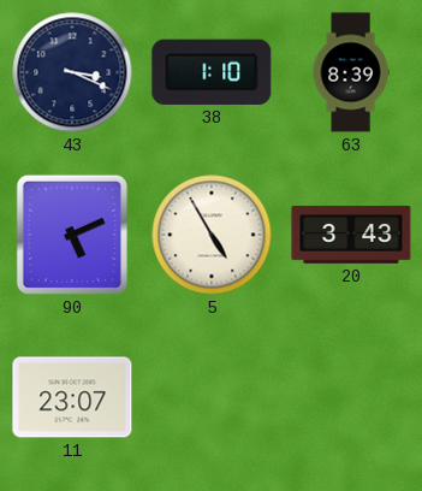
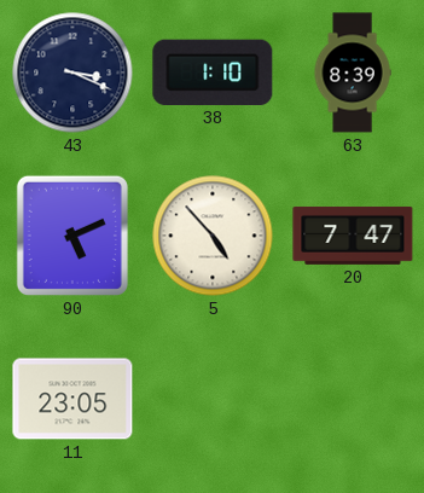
5: 4:55 -> 4:53
20: 3:43 -> 7:47
11: 23:07 -> 23:05
